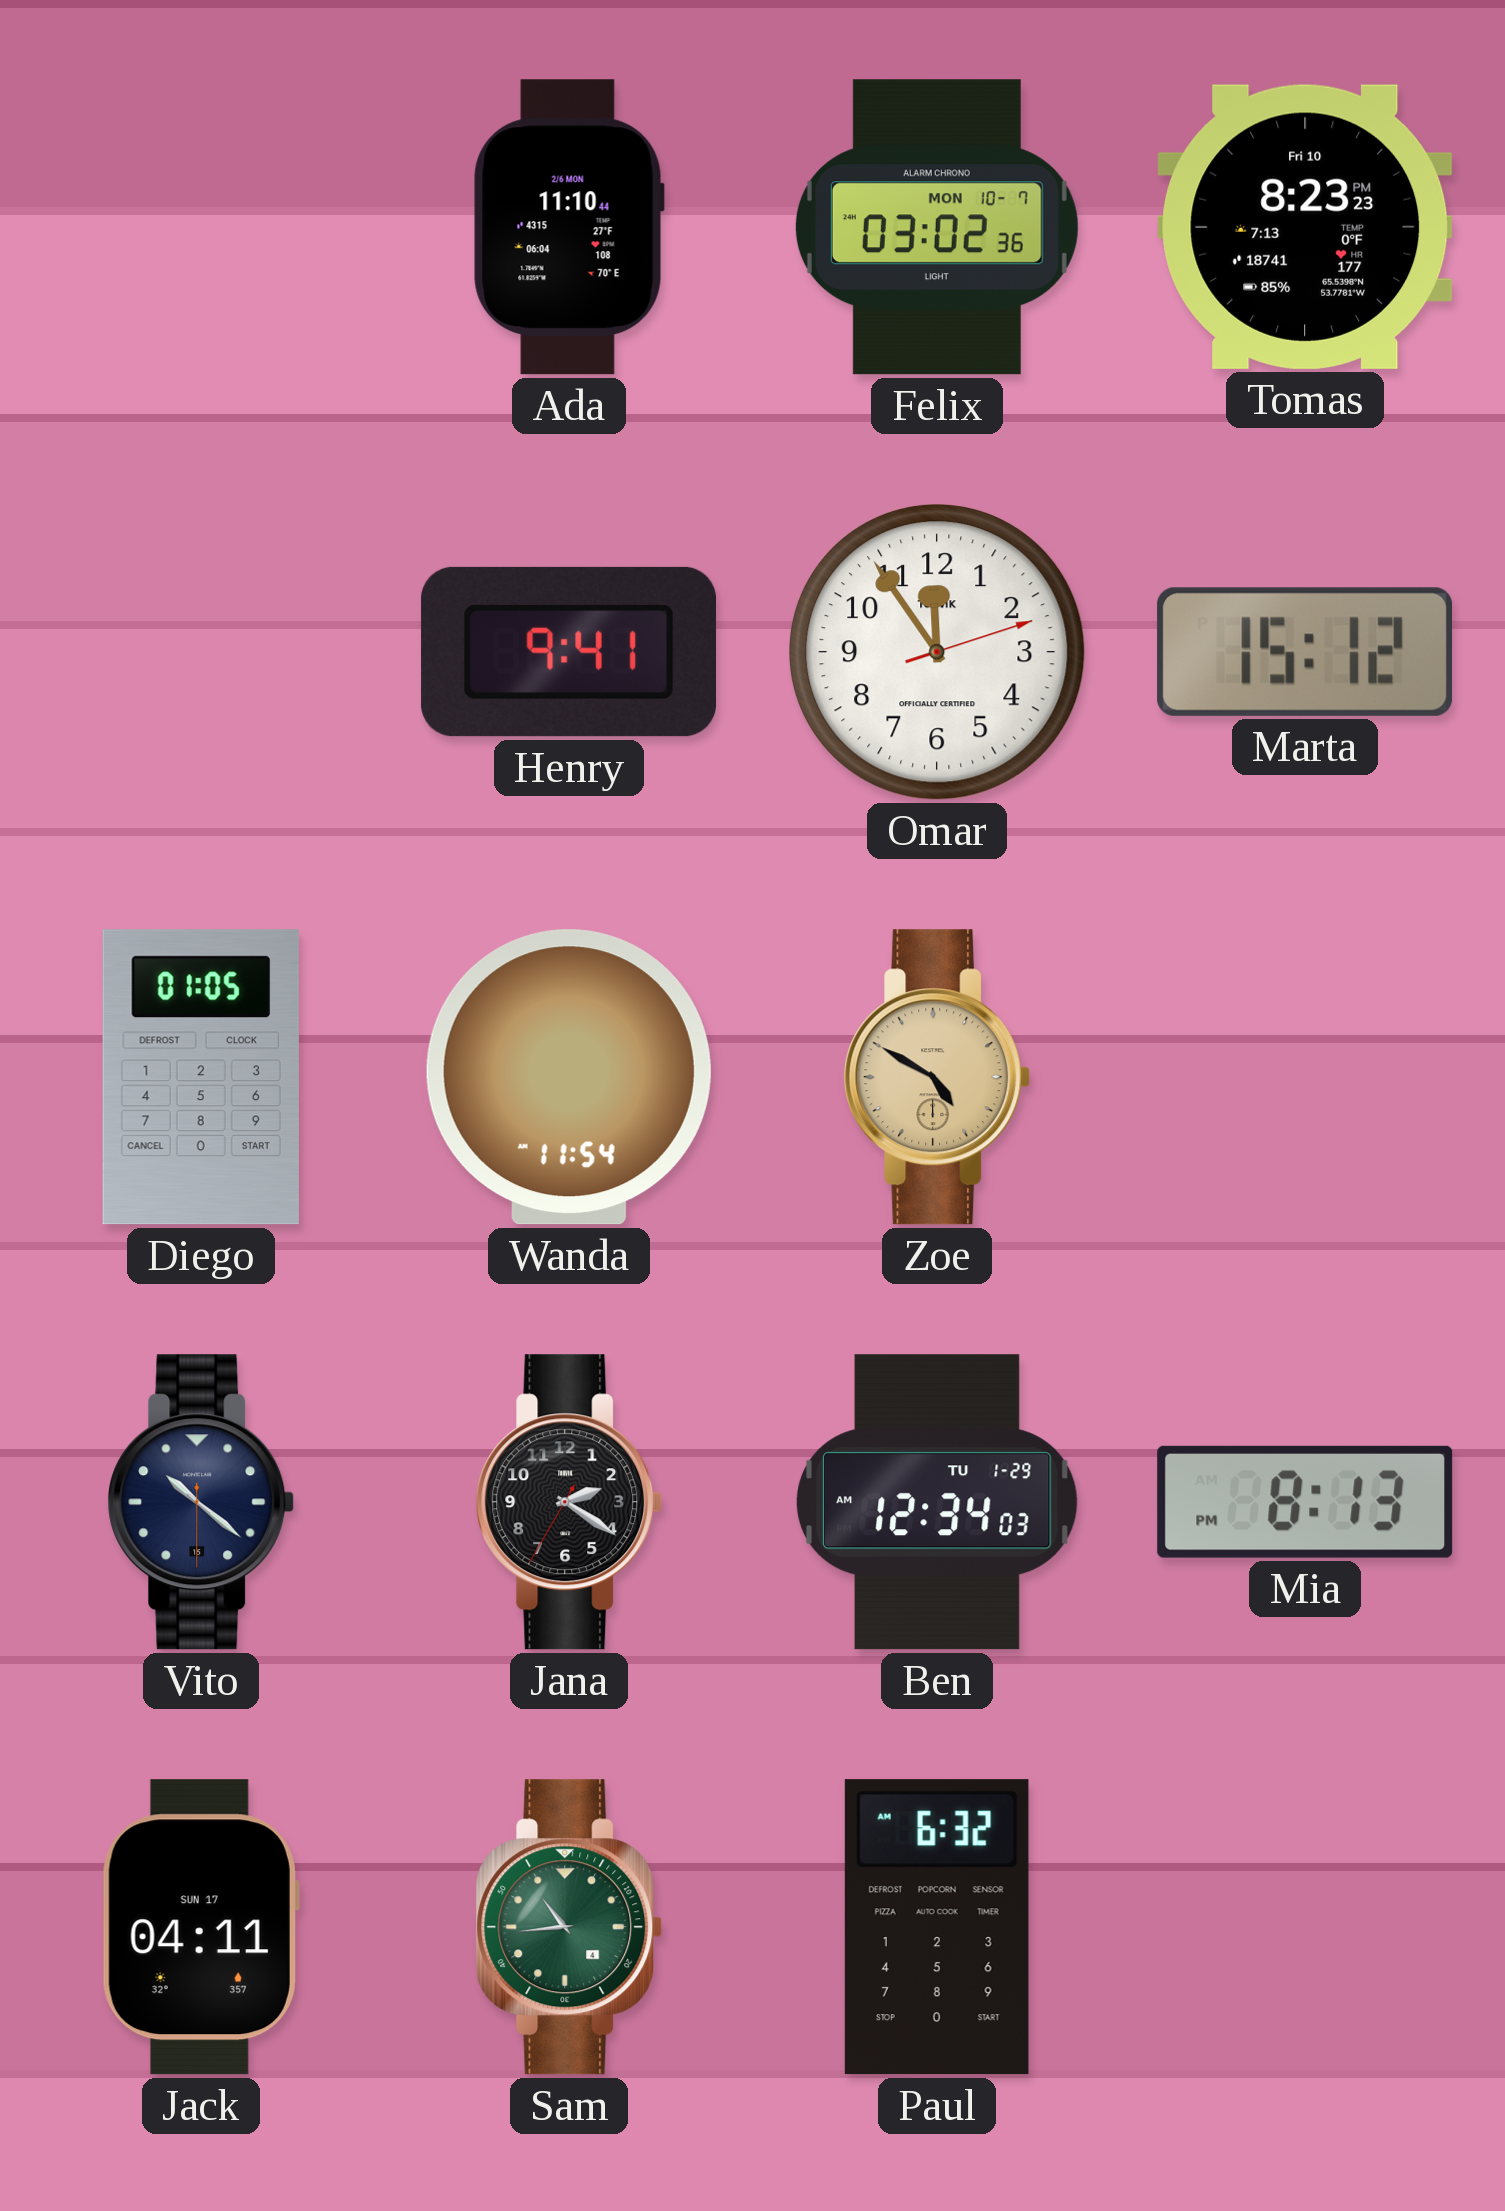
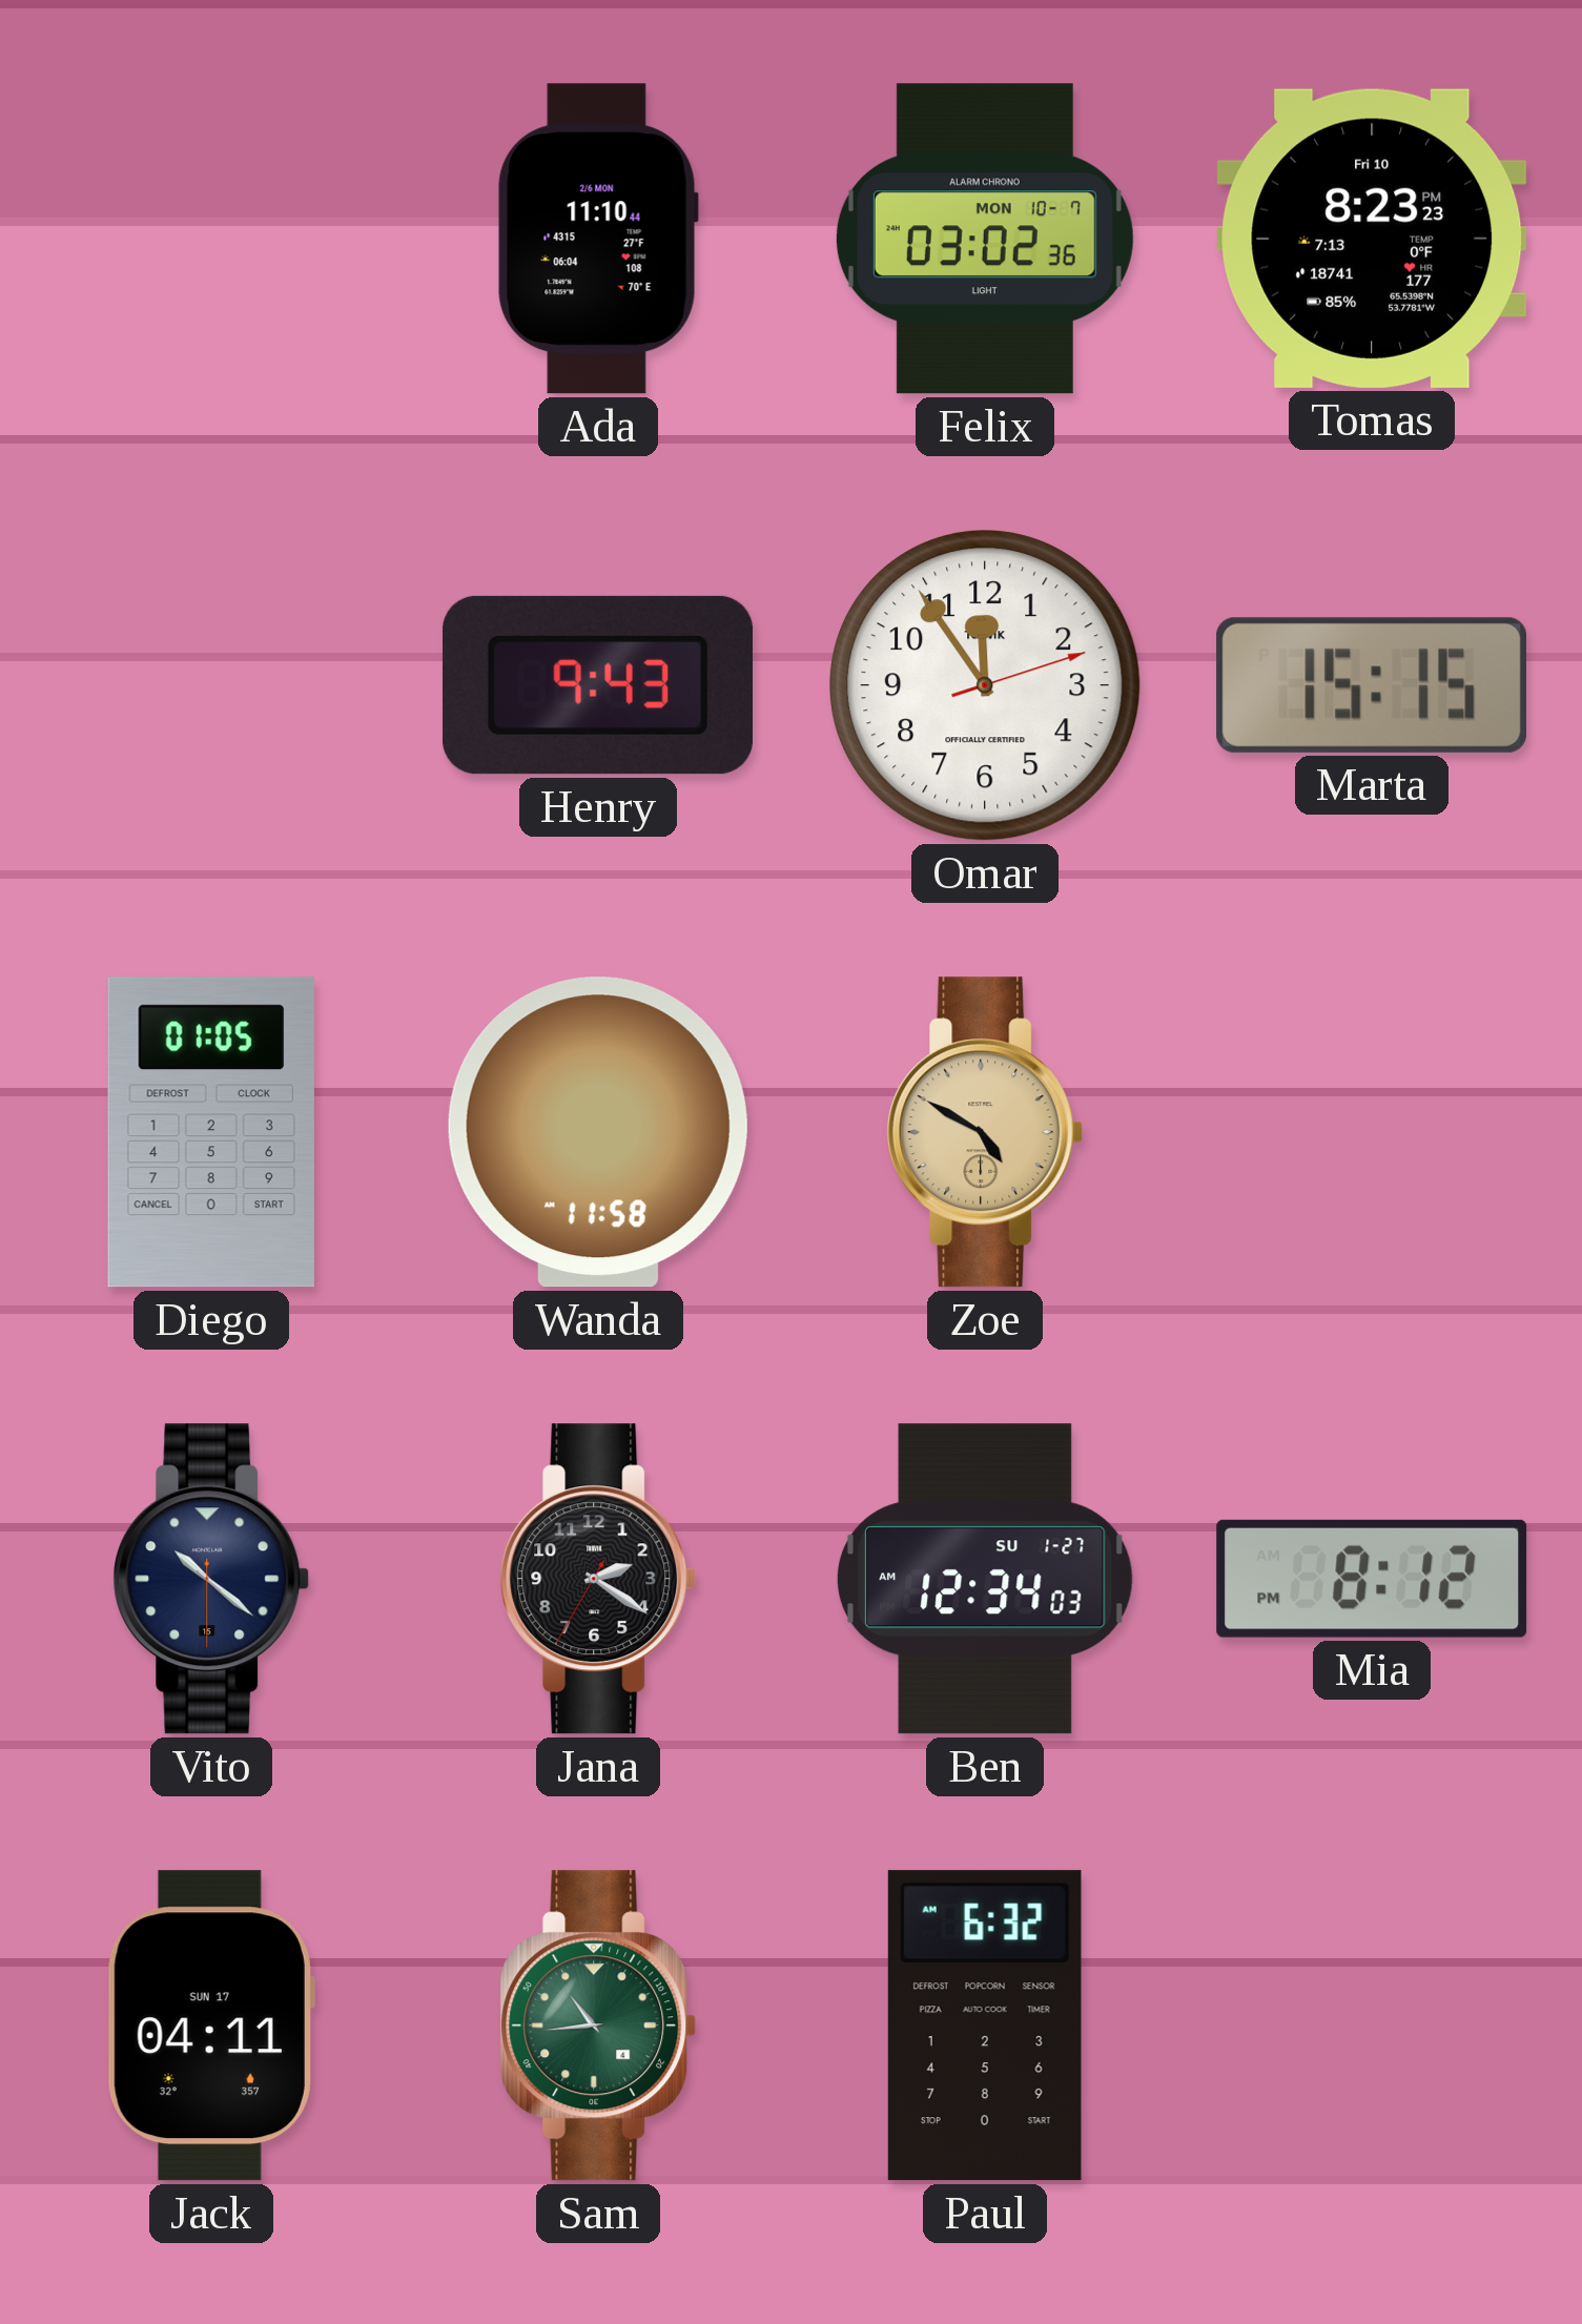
Henry: 9:41 -> 9:43
Marta: 15:12 -> 15:15
Wanda: 11:54 -> 11:58
Ben date: TU 1-29 -> SU 1-27
Mia: 8:13 -> 8:12
